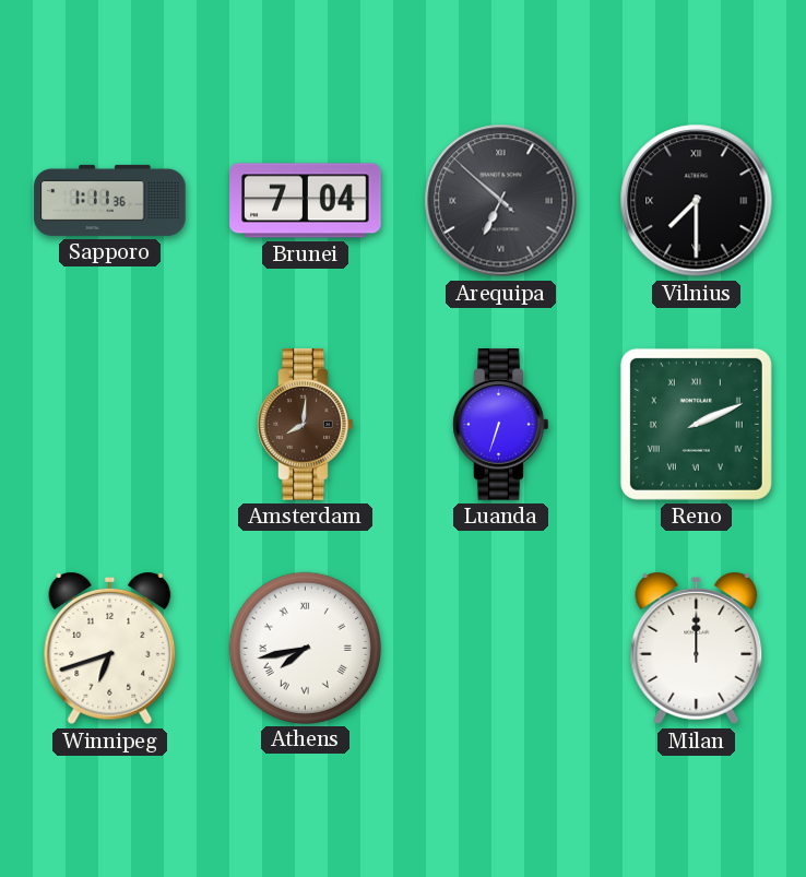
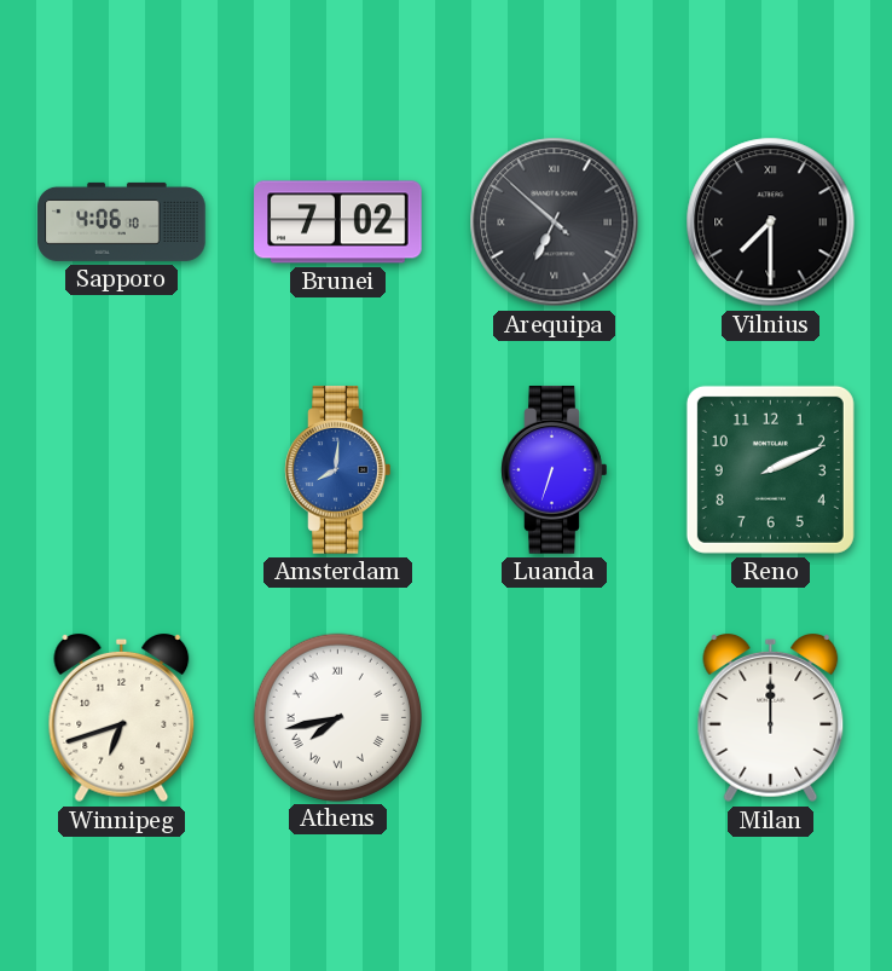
Sapporo: 1:11 -> 4:06
Brunei: 7:04 -> 7:02
Amsterdam dial: brown -> blue
Reno numerals: Roman -> Arabic
